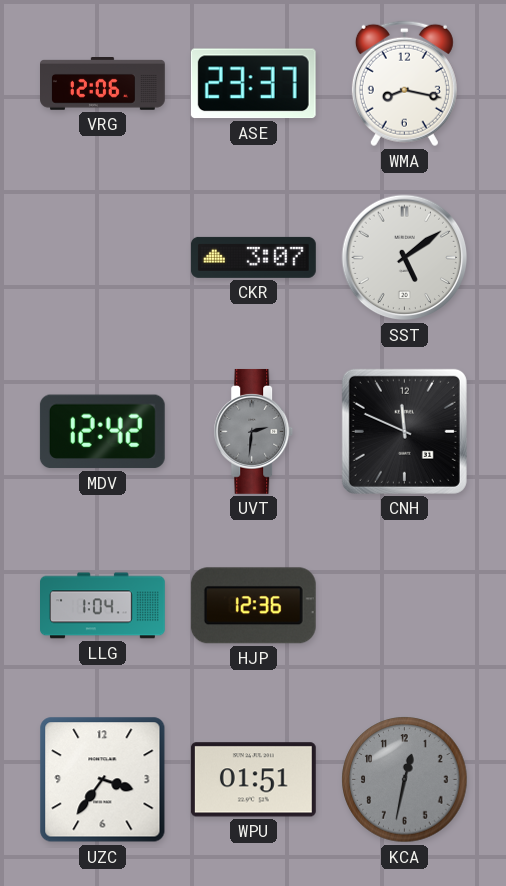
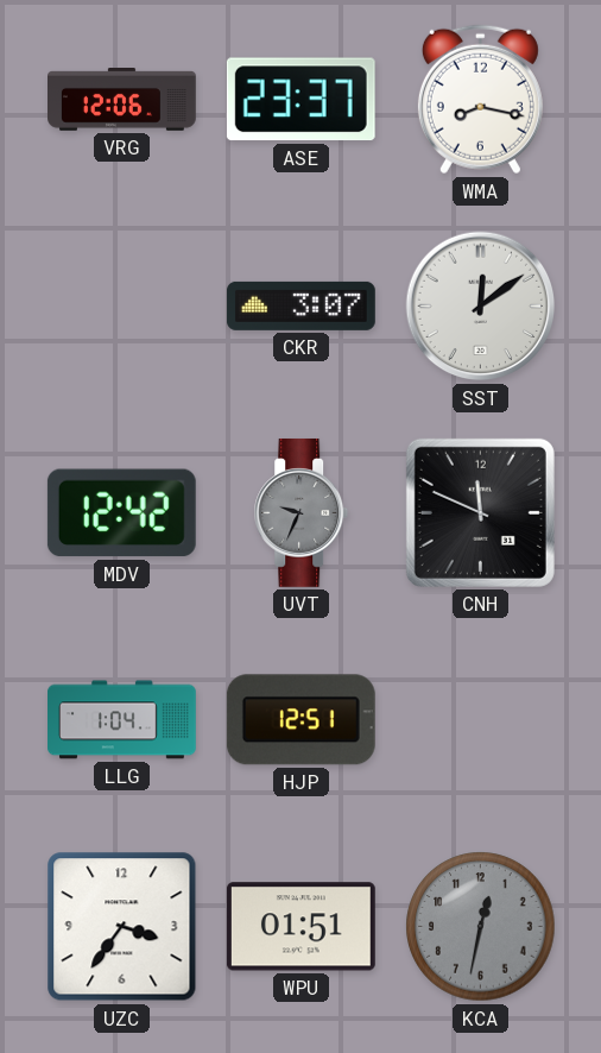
SST: 5:09 -> 12:09
UVT: 2:31 -> 9:34
HJP: 12:36 -> 12:51
